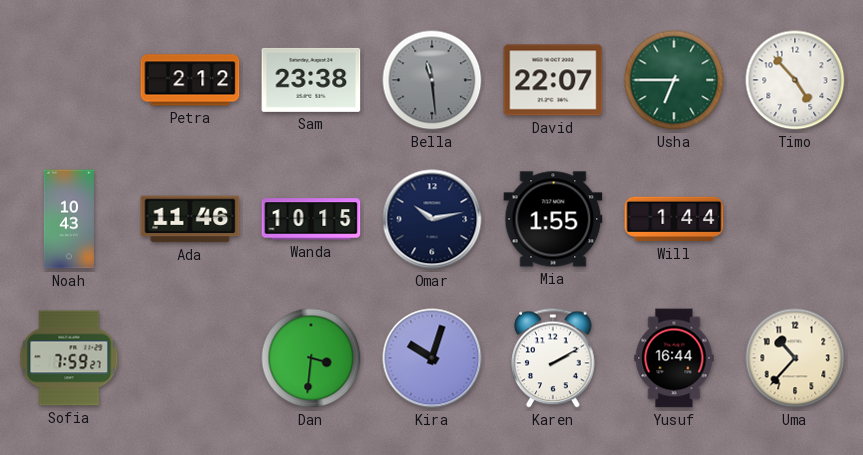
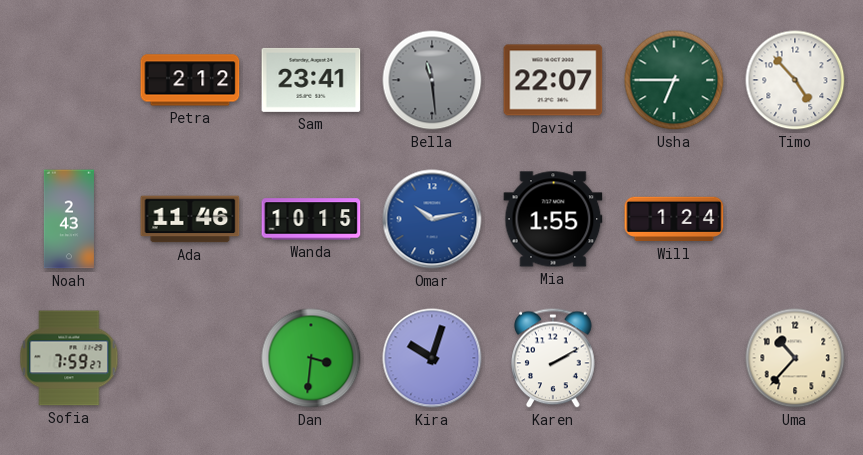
Sam: 23:38 -> 23:41
Noah: 10:43 -> 2:43
Omar dial: navy -> blue
Will: 1:44 -> 1:24
Yusuf: 16:44 -> none
